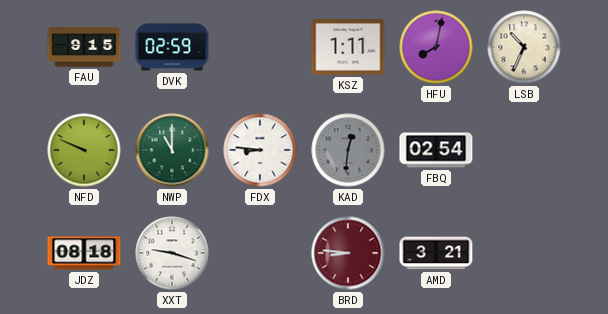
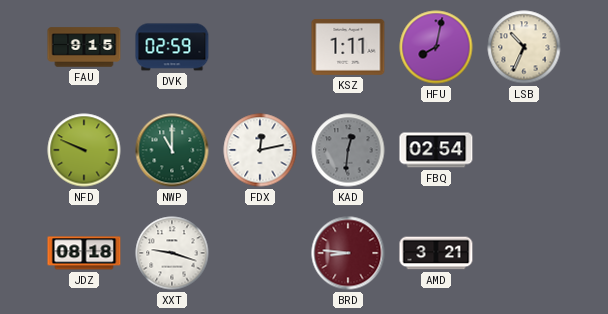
FDX: 8:46 -> 12:13
